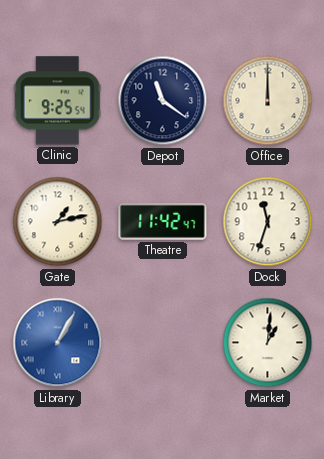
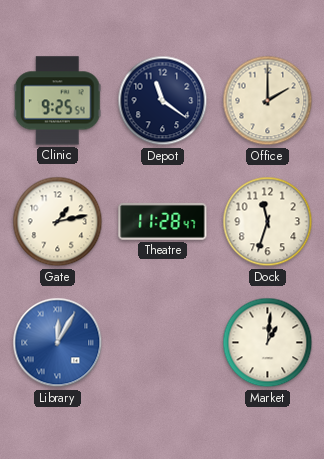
Office: 12:00 -> 2:00
Theatre: 11:42 -> 11:28
Library: 1:05 -> 12:05
